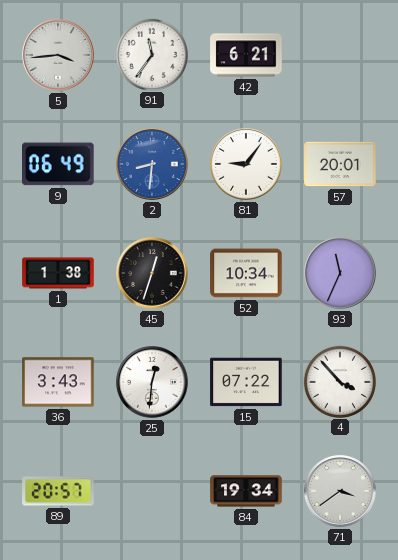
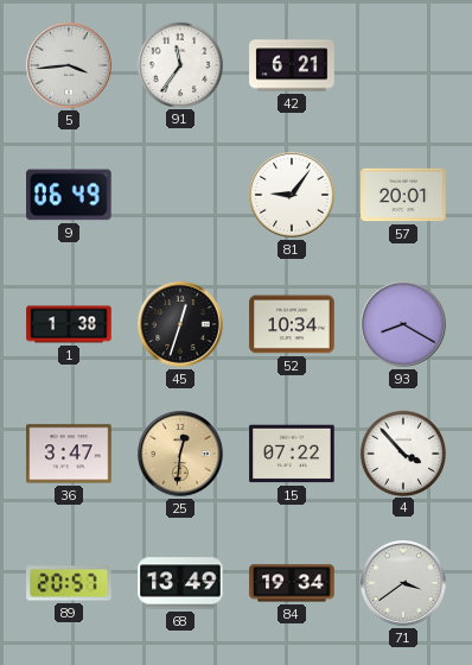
2: 8:31 -> none
93: 11:34 -> 8:20
36: 3:43 -> 3:47
25 dial: white -> champagne
68: none -> 13:49
